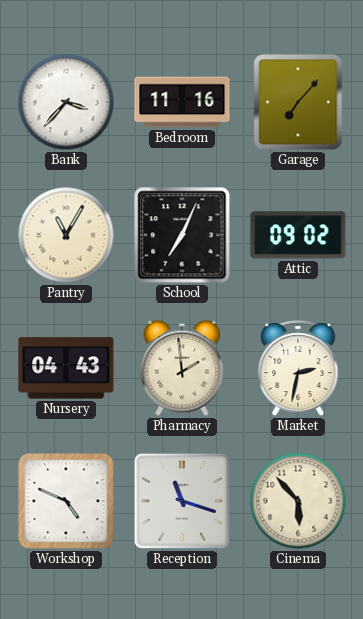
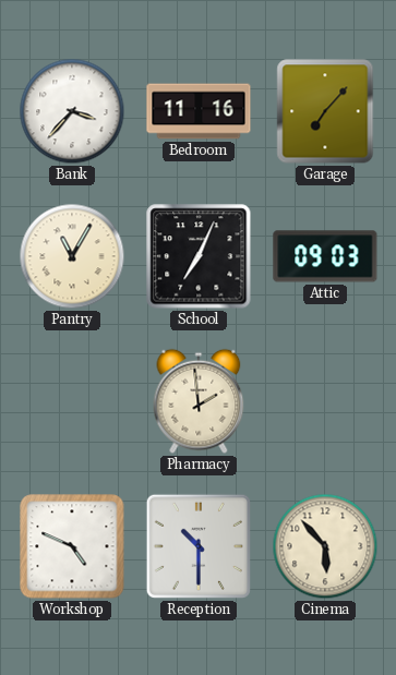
Attic: 09:02 -> 09:03
Nursery: 04:43 -> none
Market: 2:32 -> none
Reception: 11:18 -> 10:30
